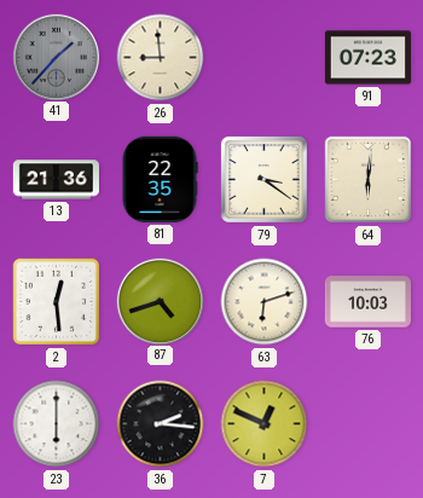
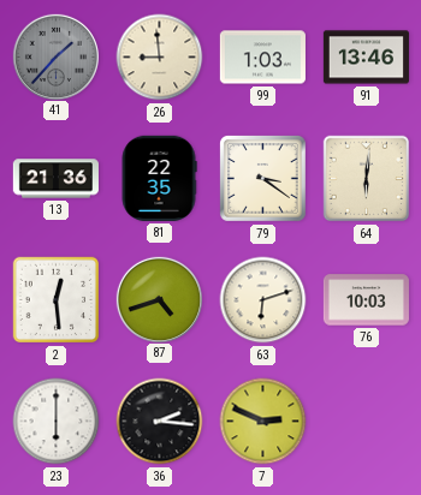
99: none -> 1:03
91: 07:23 -> 13:46
7: 12:49 -> 2:49
